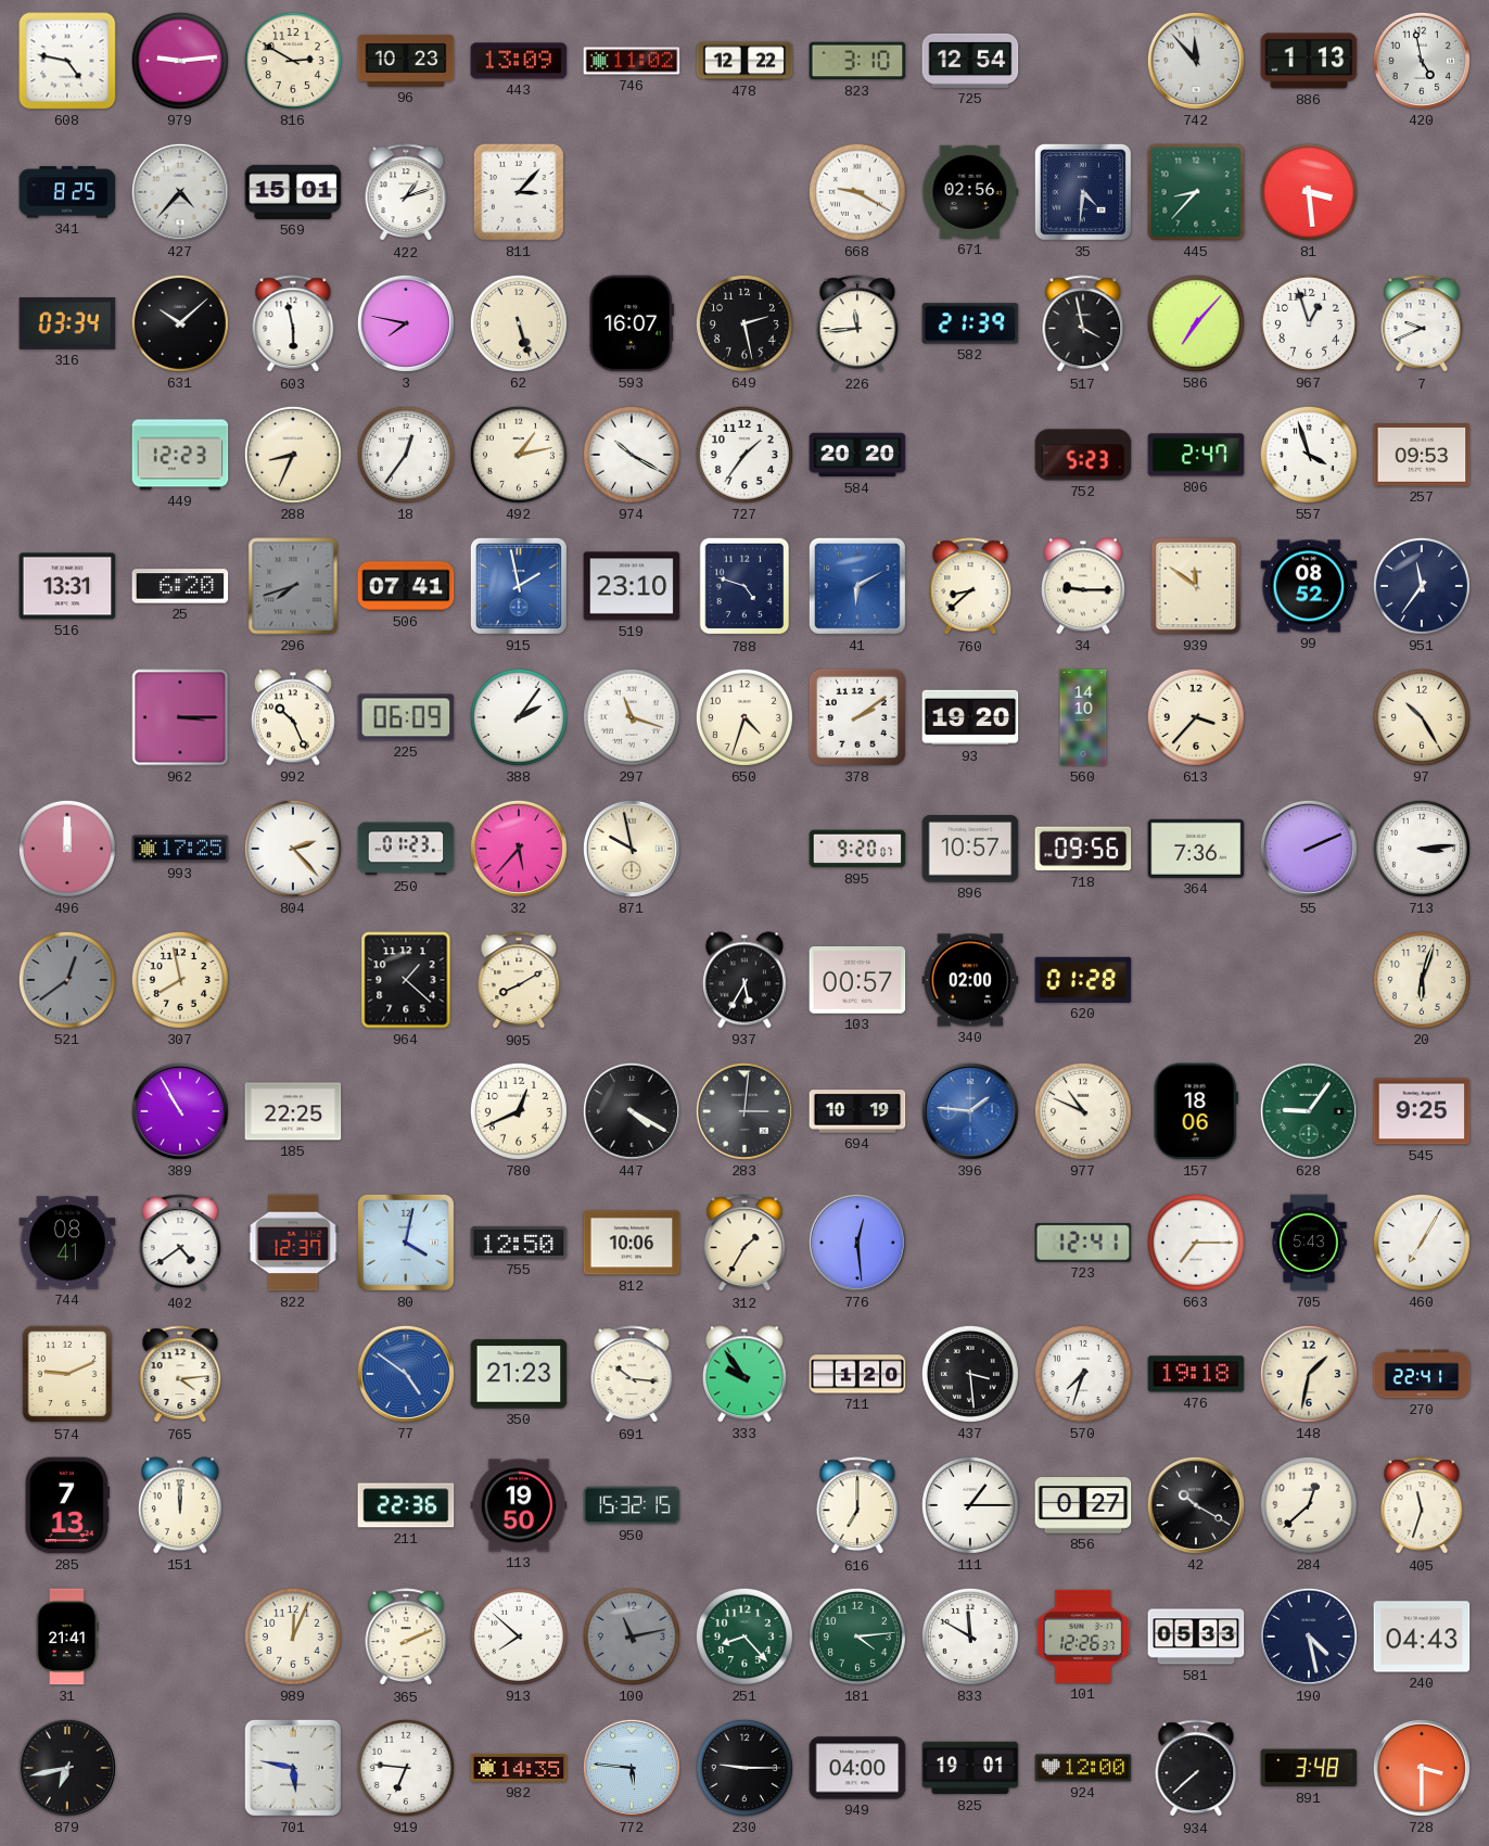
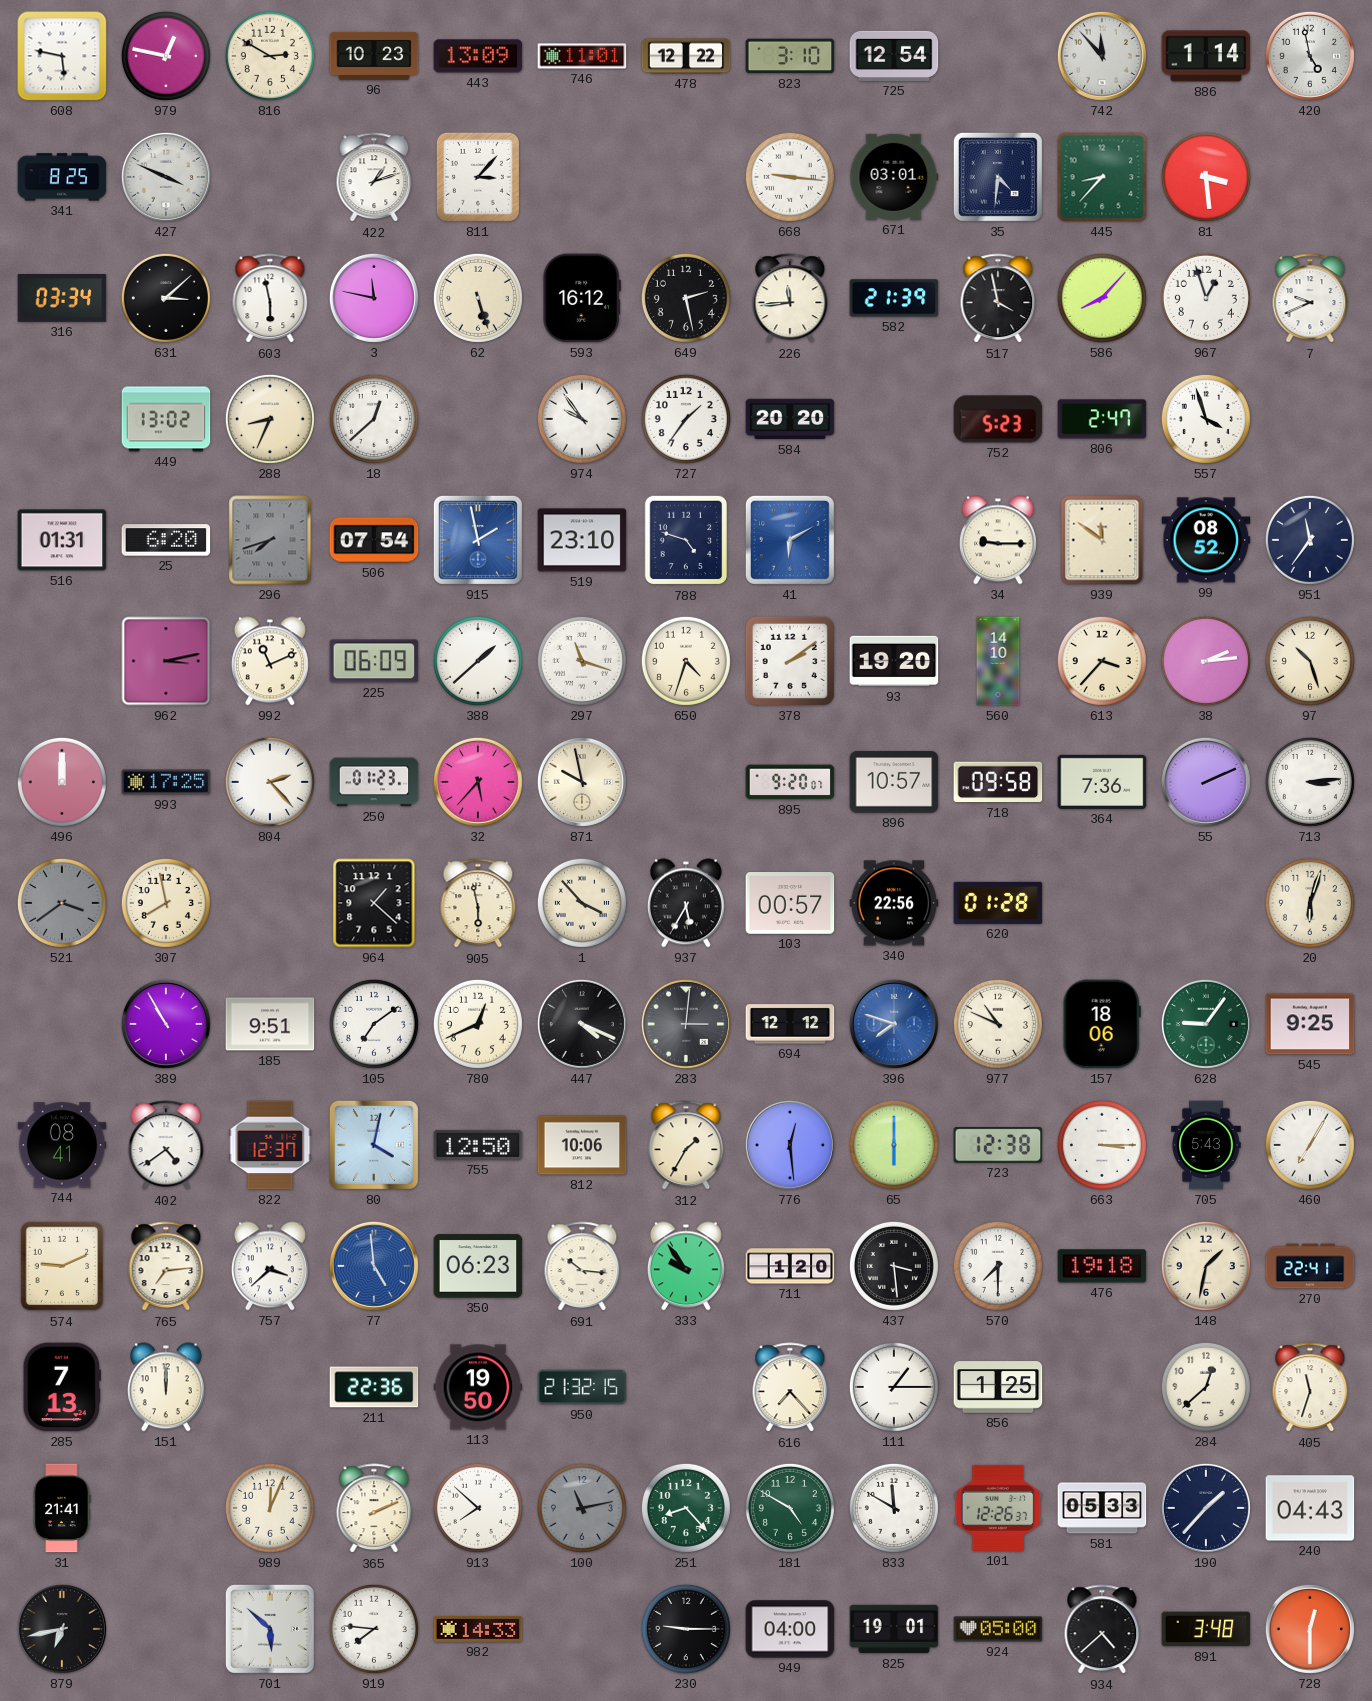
608: 4:47 -> 5:47
979: 9:14 -> 12:47
746: 11:02 -> 11:01
886: 1:13 -> 1:14
427: 4:37 -> 3:49
569: 15:01 -> none
668: 9:20 -> 9:16
671: 02:56 -> 03:01
631: 10:08 -> 3:08
3: 7:47 -> 11:47
593: 16:07 -> 16:12
586: 7:07 -> 8:07
449: 12:23 -> 13:02
18: 12:36 -> 12:38
492: 1:13 -> none
974: 10:20 -> 9:54
257: 09:53 -> none
516: 13:31 -> 01:31
506: 07:41 -> 07:54
760: 8:38 -> none
962: 3:15 -> 3:13
992: 10:26 -> 11:11
388: 2:06 -> 1:38
38: none -> 2:14
97: 10:25 -> 10:27
718: 09:56 -> 09:58
521: 12:39 -> 3:39
905: 8:10 -> 5:58
1: none -> 3:53
340: 02:00 -> 22:56
185: 22:25 -> 9:51
105: none -> 7:09
447: 4:20 -> 4:19
694: 10:19 -> 12:12
396: 1:46 -> 7:48
65: none -> 6:00
723: 12:41 -> 12:38
663: 7:15 -> 3:15
765: 4:14 -> 7:14
757: none -> 3:38
77: 4:51 -> 4:59
350: 21:23 -> 06:23
570: 7:33 -> 7:30
950: 15:32 -> 21:32
616: 7:00 -> 7:23
856: 0:27 -> 1:25
42: 10:20 -> none
181: 4:14 -> 4:50
190: 4:28 -> 1:37
701: 5:47 -> 5:52
919: 6:46 -> 7:46
982: 14:35 -> 14:33
772: 5:46 -> none
924: 12:00 -> 05:00
934: 7:38 -> 4:38
728: 3:30 -> 12:30
